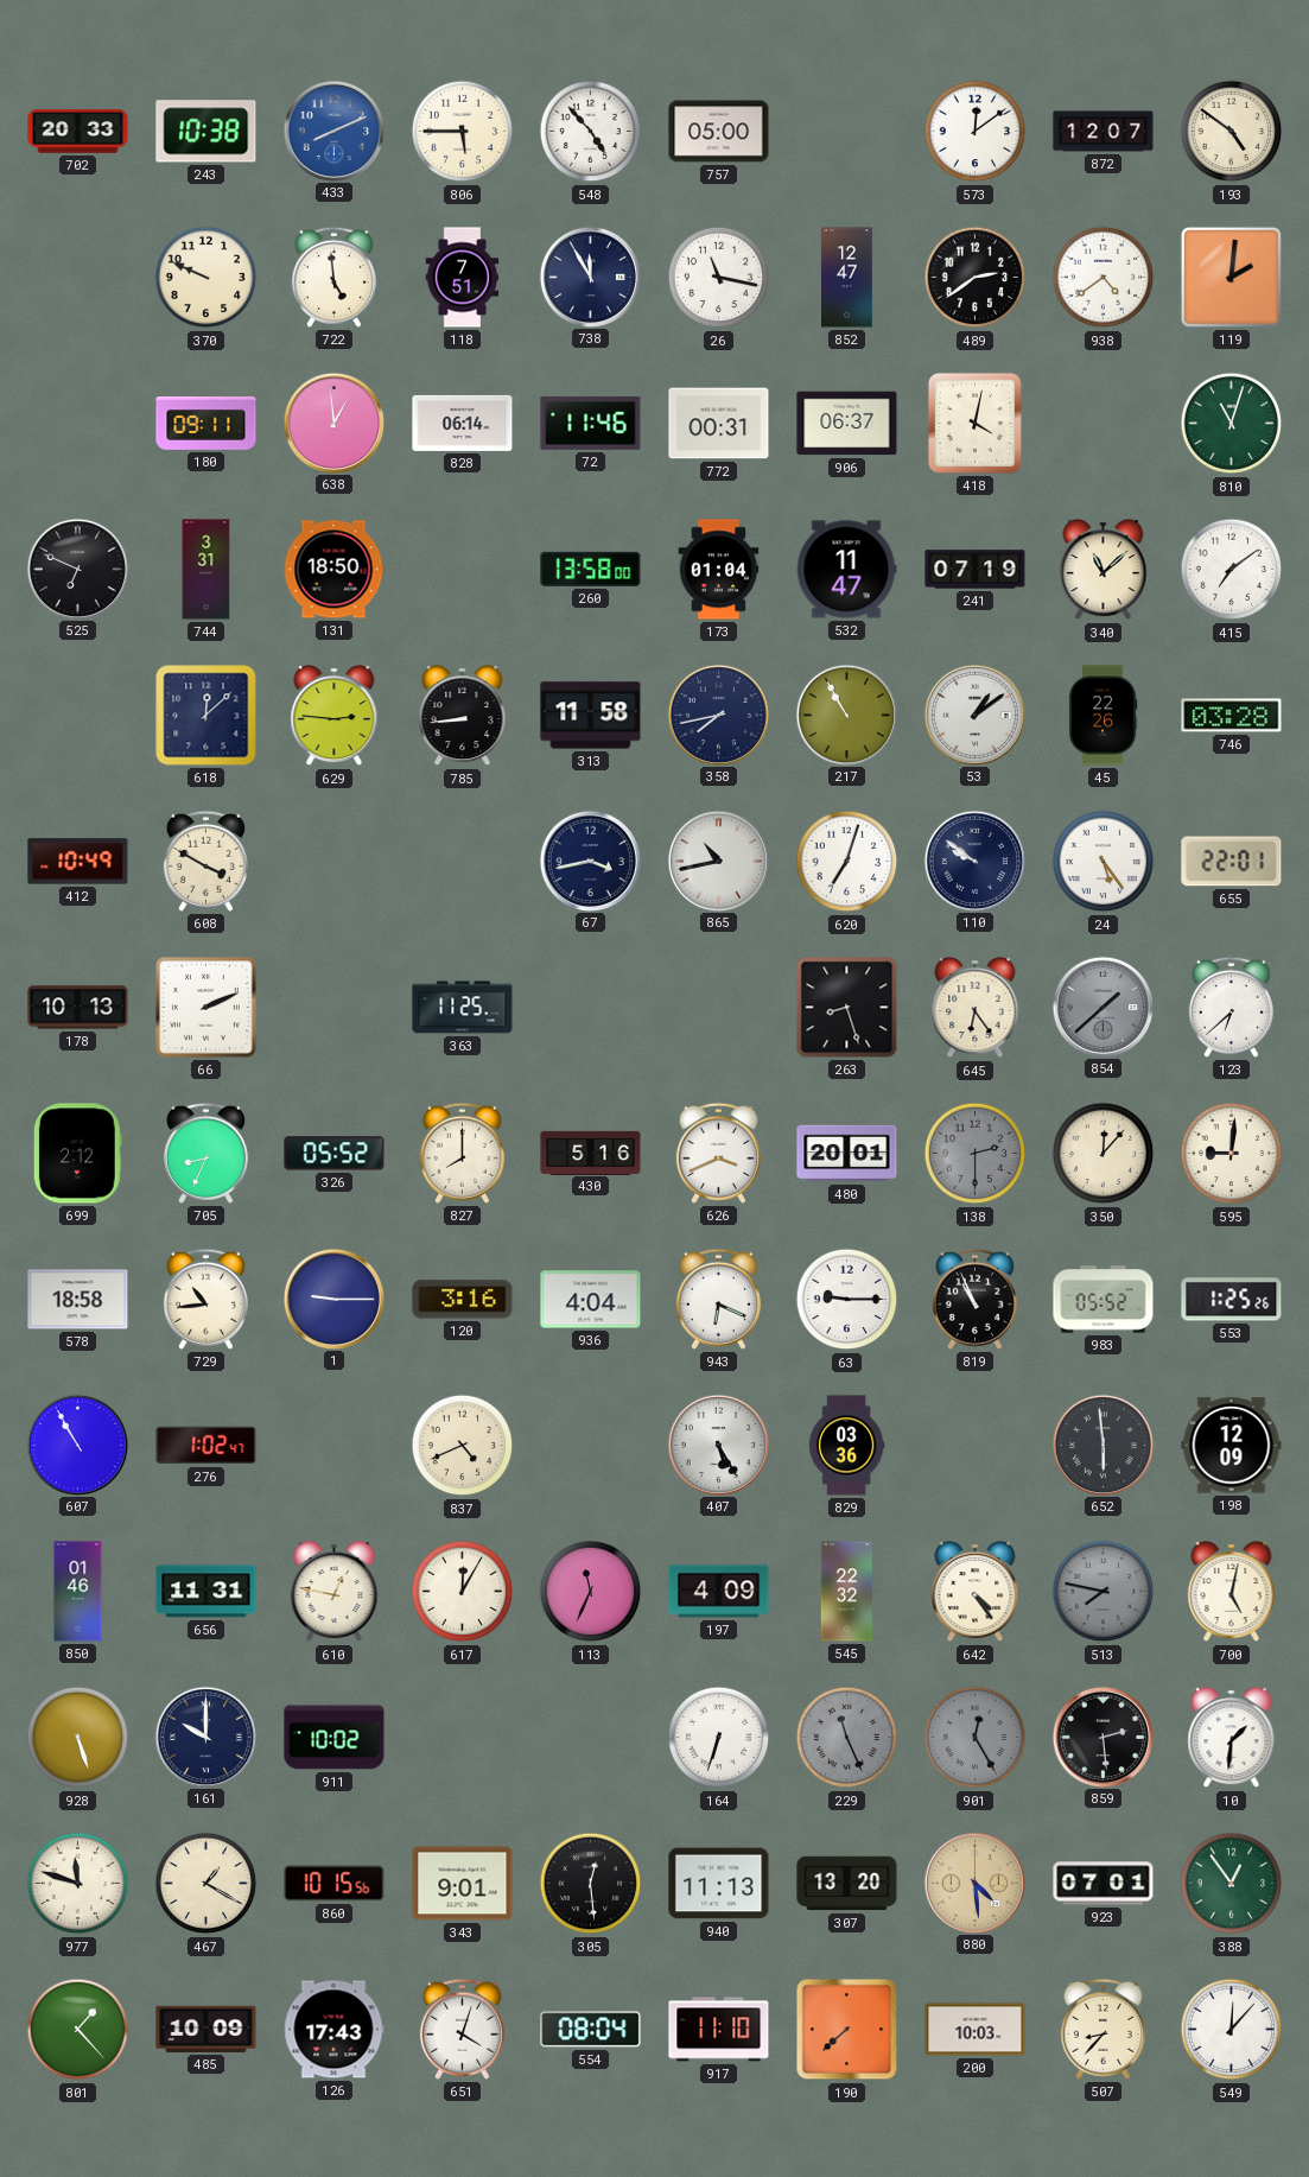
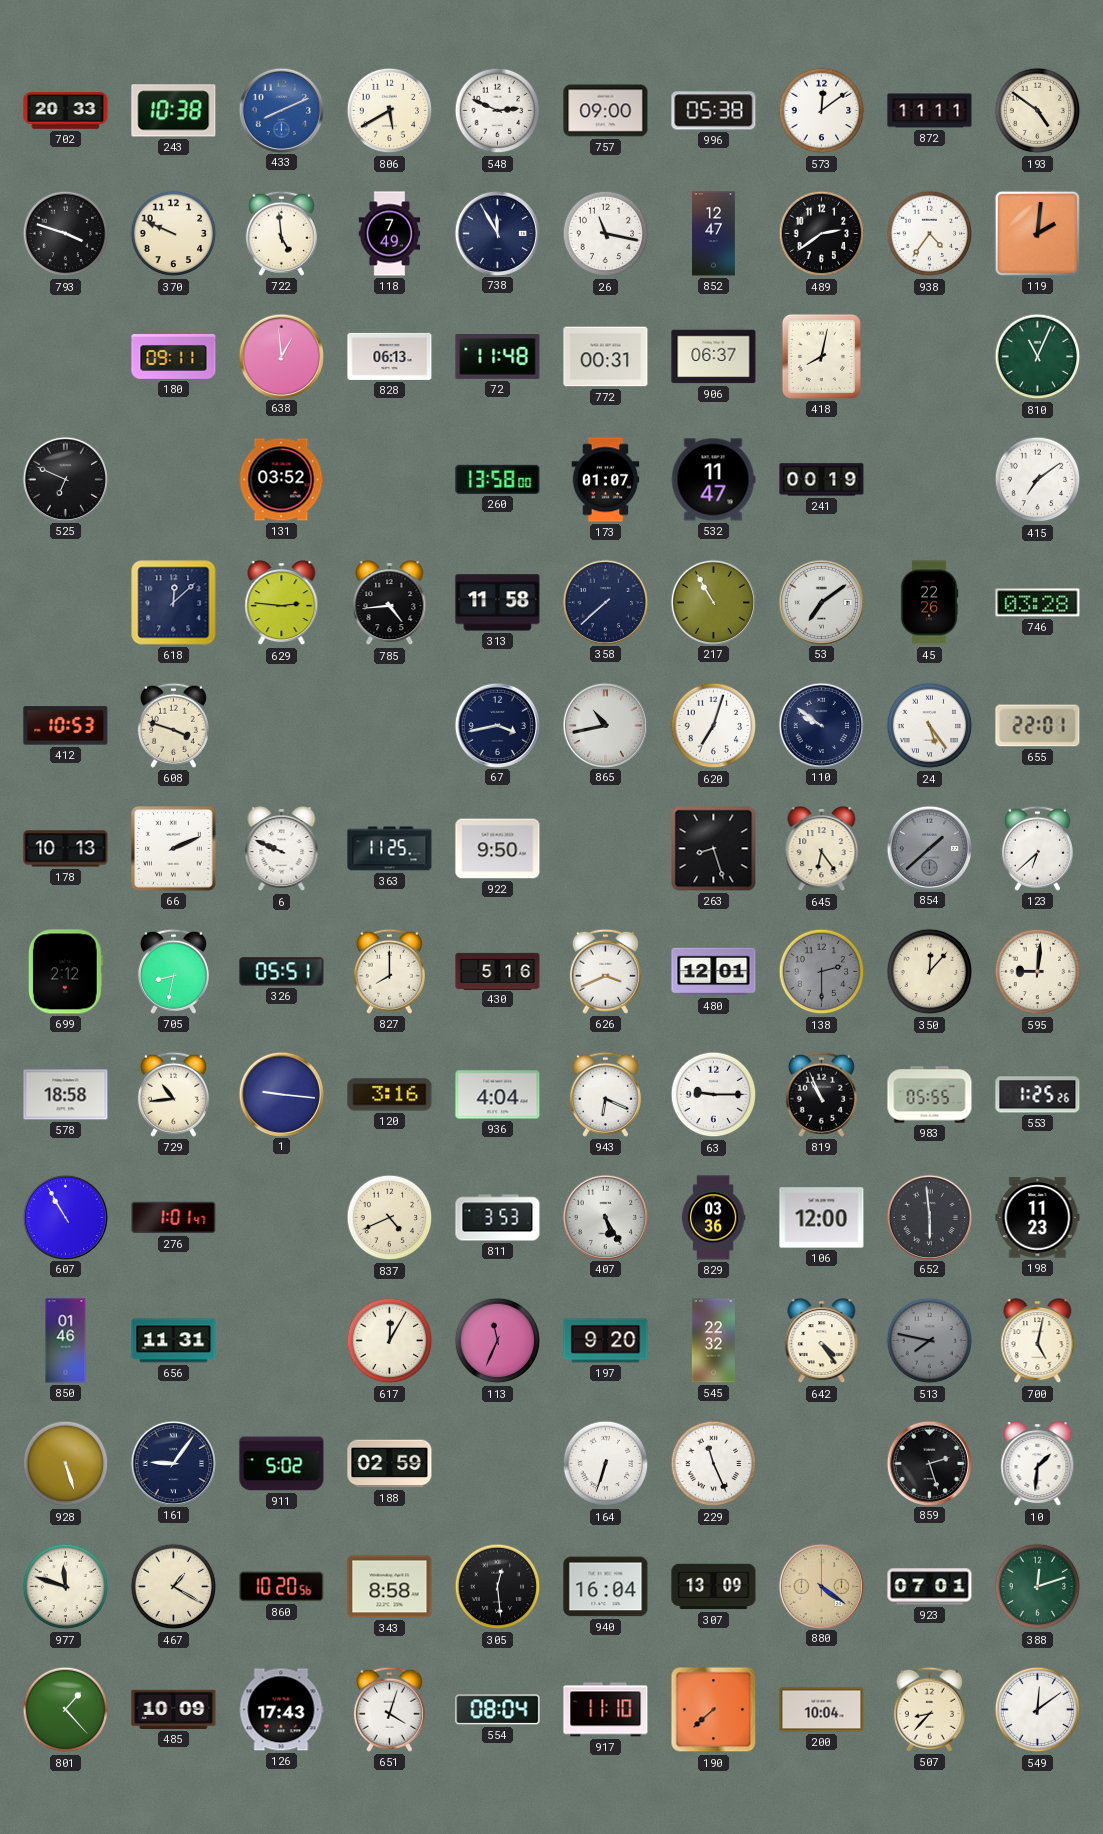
806: 5:45 -> 5:40
548: 4:53 -> 2:49
757: 05:00 -> 09:00
996: none -> 05:38
872: 12:07 -> 11:11
793: none -> 3:48
118: 7:51 -> 7:49
938: 4:39 -> 4:36
828: 06:14 -> 06:13
72: 11:46 -> 11:48
418: 4:02 -> 8:02
810: 11:03 -> 11:04
744: 3:31 -> none
131: 18:50 -> 03:52
173: 01:04 -> 01:07
241: 07:19 -> 00:19
340: 11:08 -> none
785: 8:44 -> 4:44
358: 7:43 -> 7:38
53: 1:09 -> 7:09
412: 10:49 -> 10:53
608: 3:50 -> 3:48
6: none -> 9:49
922: none -> 9:50
705: 8:34 -> 8:32
326: 05:52 -> 05:51
480: 20:01 -> 12:01
1: 9:15 -> 9:16
983: 05:52 -> 05:55
276: 1:02 -> 1:01
811: none -> 3:53
106: none -> 12:00
198: 12:09 -> 11:23
610: 12:47 -> none
197: 4:09 -> 9:20
161: 10:00 -> 9:06
911: 10:02 -> 5:02
188: none -> 02:59
229 dial: grey -> white
901: 12:25 -> none
859: 2:29 -> 2:27
860: 10:15 -> 10:20
343: 9:01 -> 8:58
940: 11:13 -> 16:04
307: 13:20 -> 13:09
880: 4:29 -> 4:21
388: 12:54 -> 12:12
200: 10:03 -> 10:04
549: 12:07 -> 12:09
